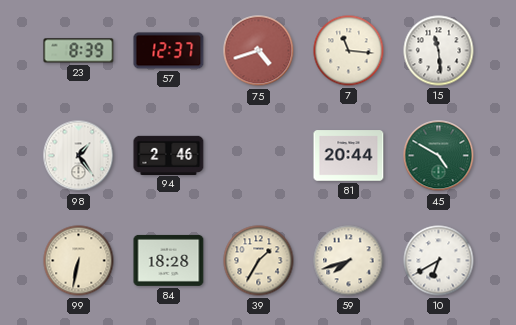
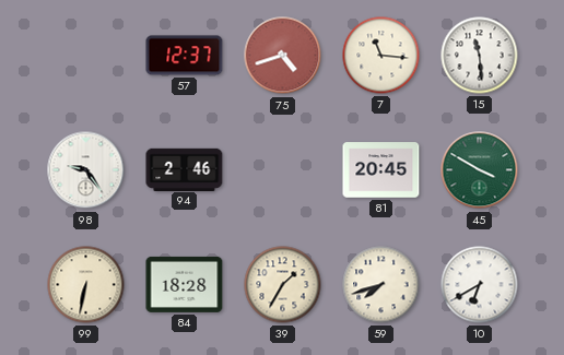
23: 8:39 -> none
98: 1:24 -> 9:24
81: 20:44 -> 20:45
45: 4:50 -> 3:50
